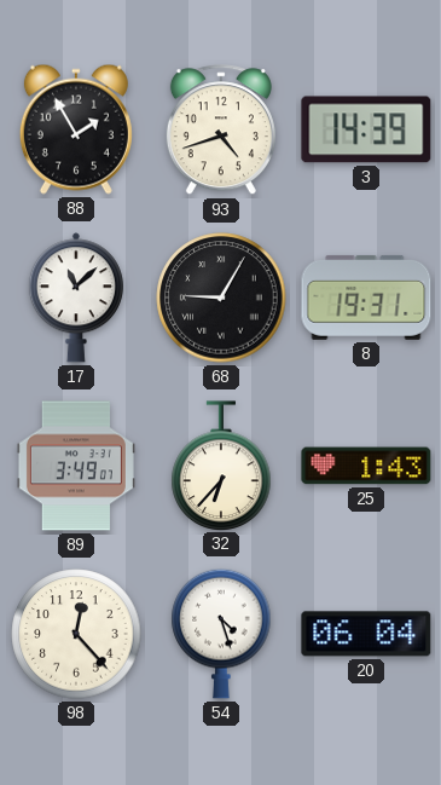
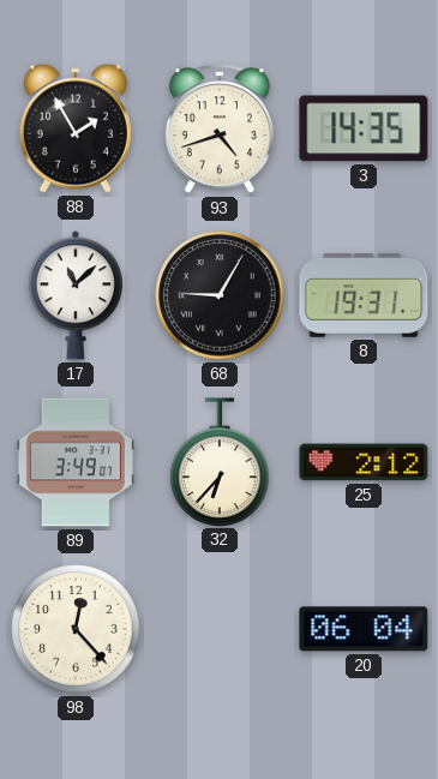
3: 14:39 -> 14:35
25: 1:43 -> 2:12
54: 4:27 -> none
